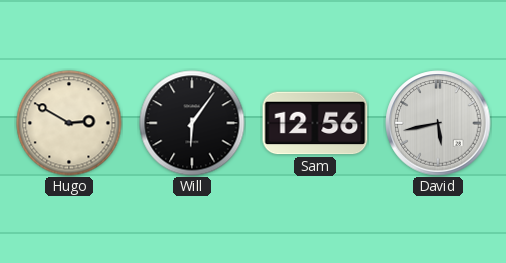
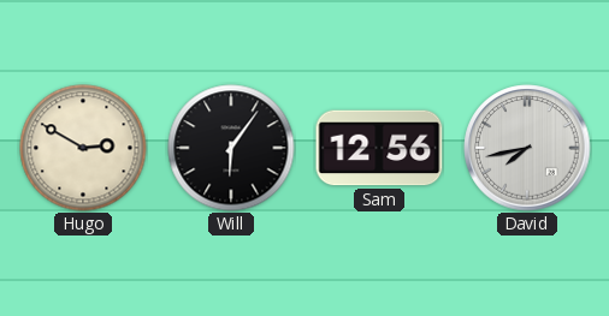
David: 5:43 -> 7:43
